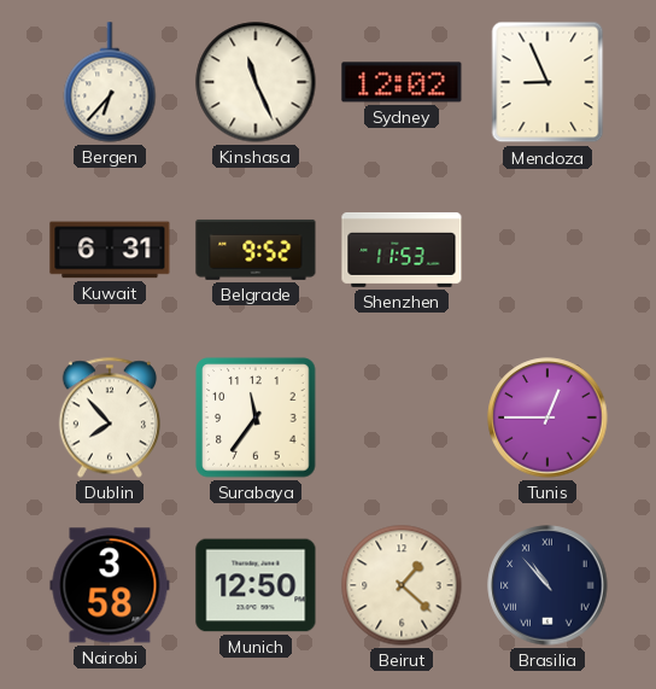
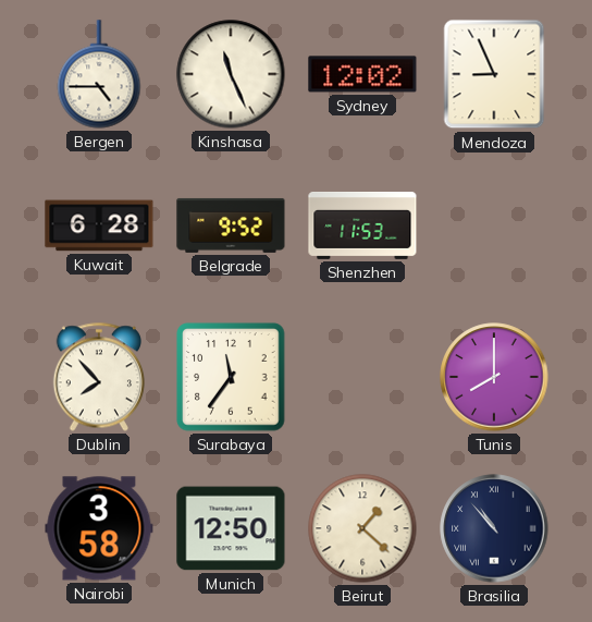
Bergen: 6:37 -> 4:45
Kuwait: 6:31 -> 6:28
Tunis: 12:45 -> 8:00
